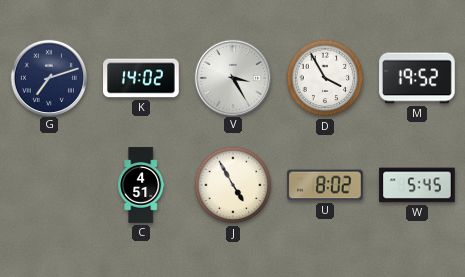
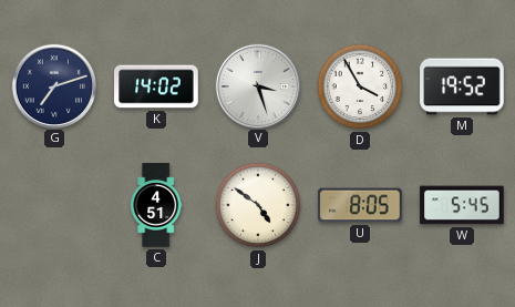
V: 3:25 -> 3:27
J: 4:55 -> 4:51
U: 8:02 -> 8:05
